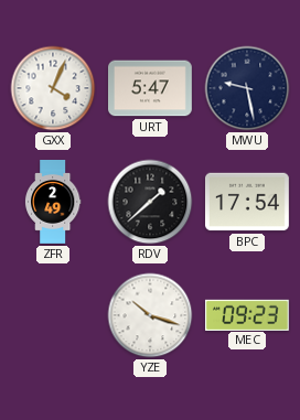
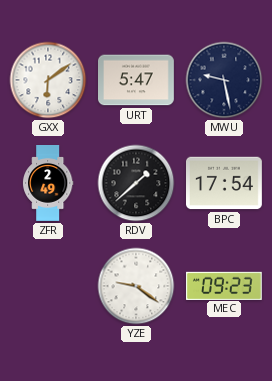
GXX: 4:04 -> 6:09
YZE: 10:18 -> 9:21
